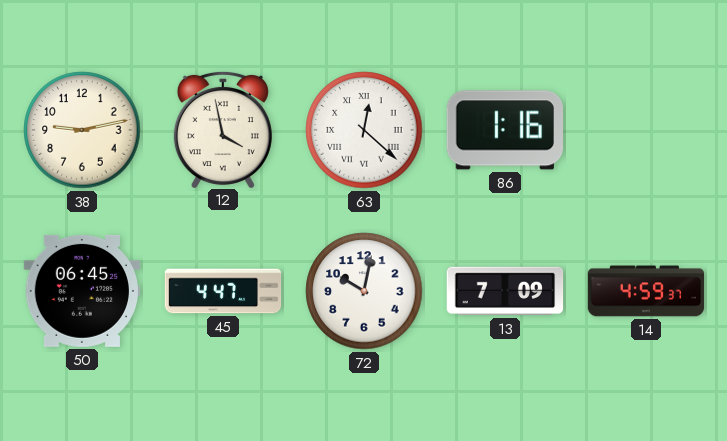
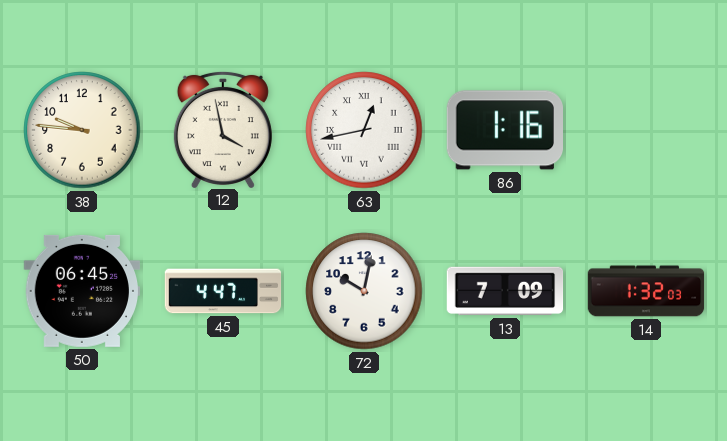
38: 9:13 -> 9:46
63: 12:22 -> 12:43
14: 4:59 -> 1:32
